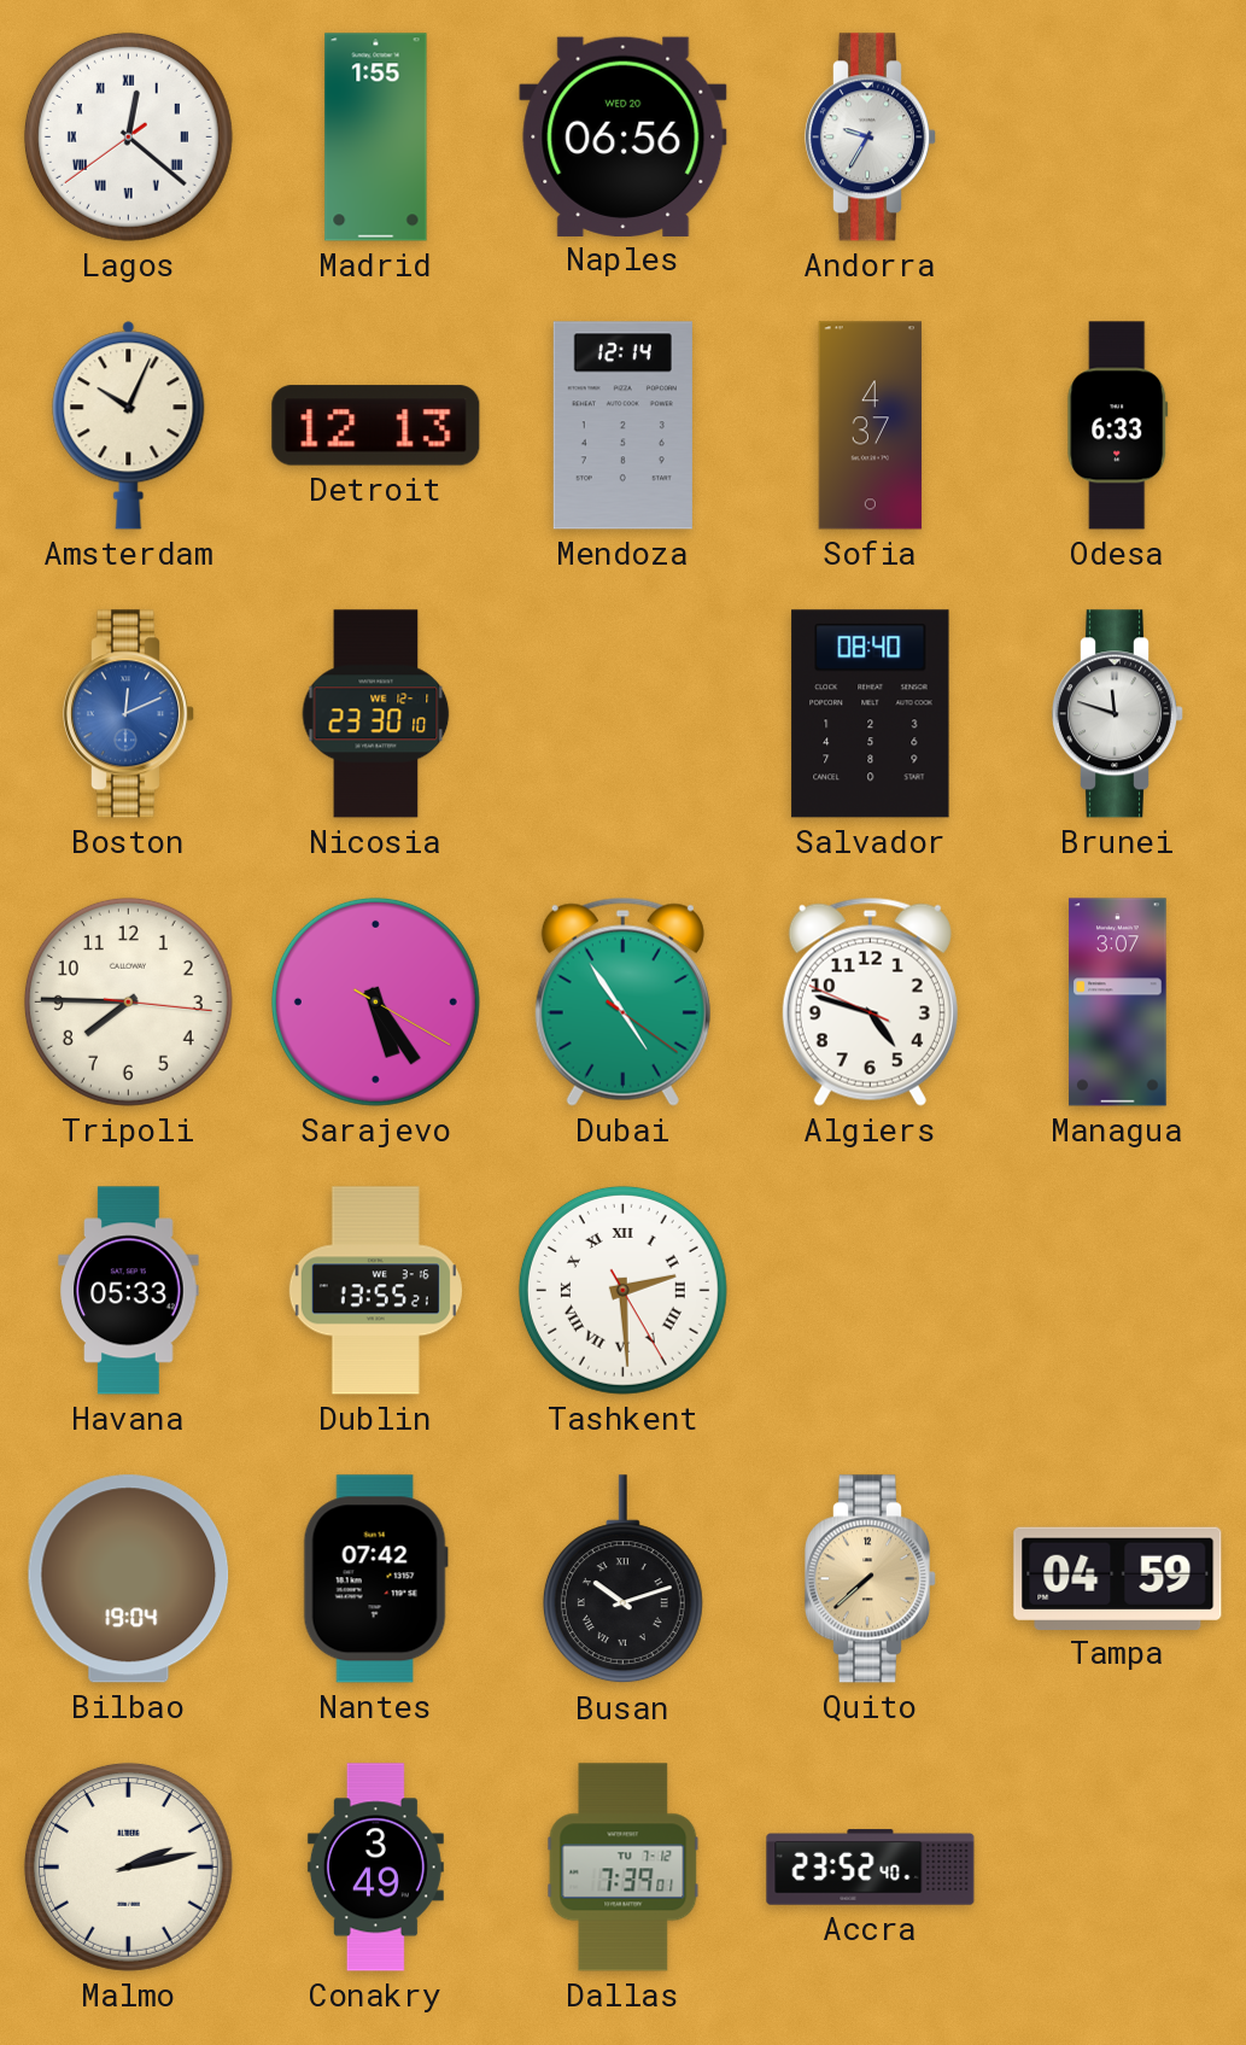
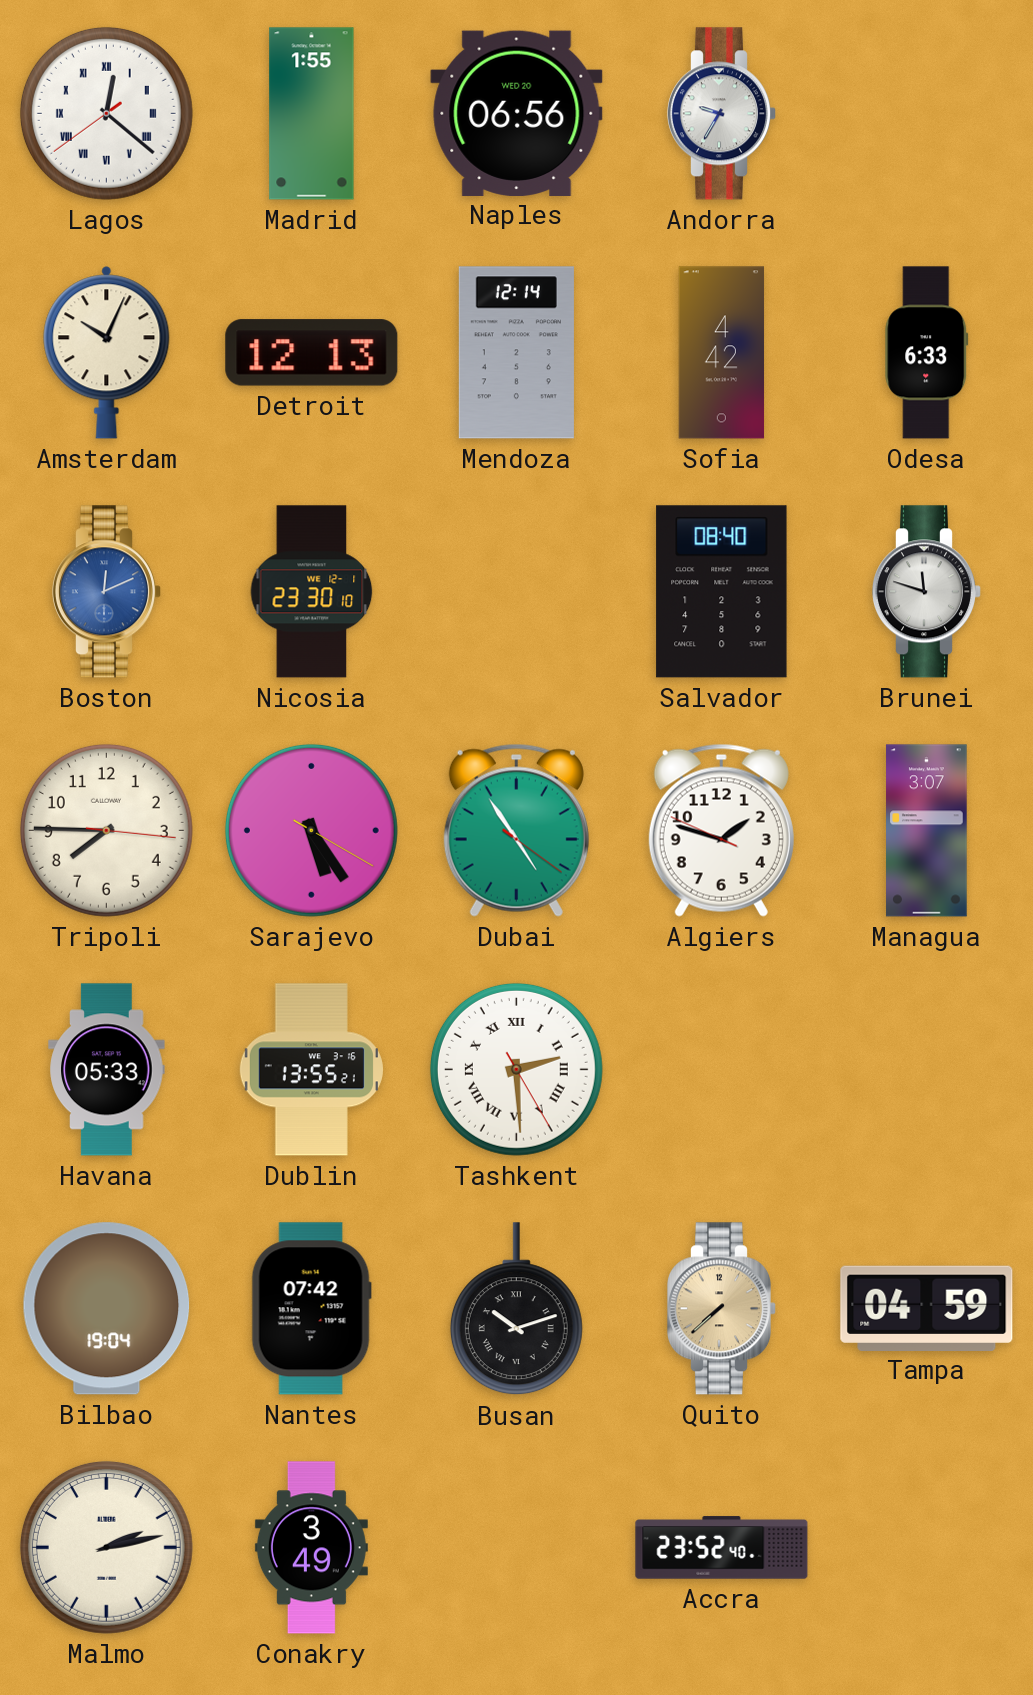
Sofia: 4:37 -> 4:42
Algiers: 4:47 -> 1:47
Dallas: 7:39 -> none
